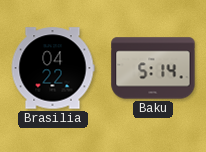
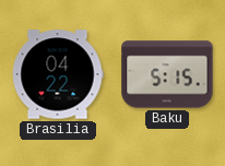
Baku: 5:14 -> 5:15
